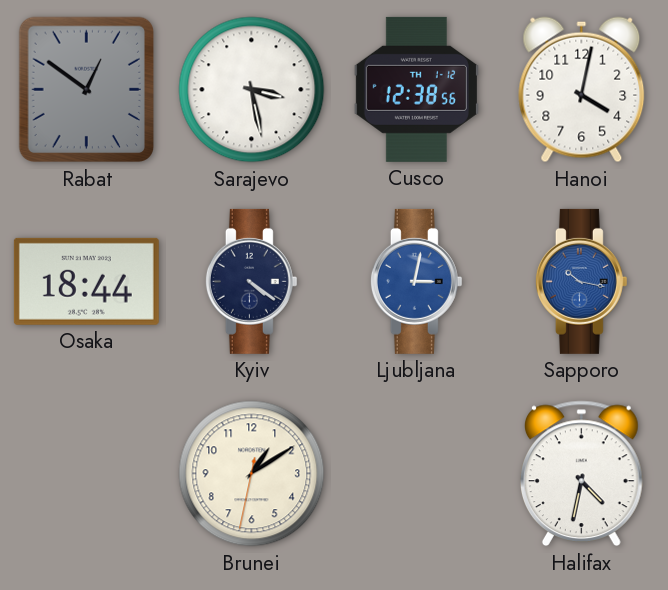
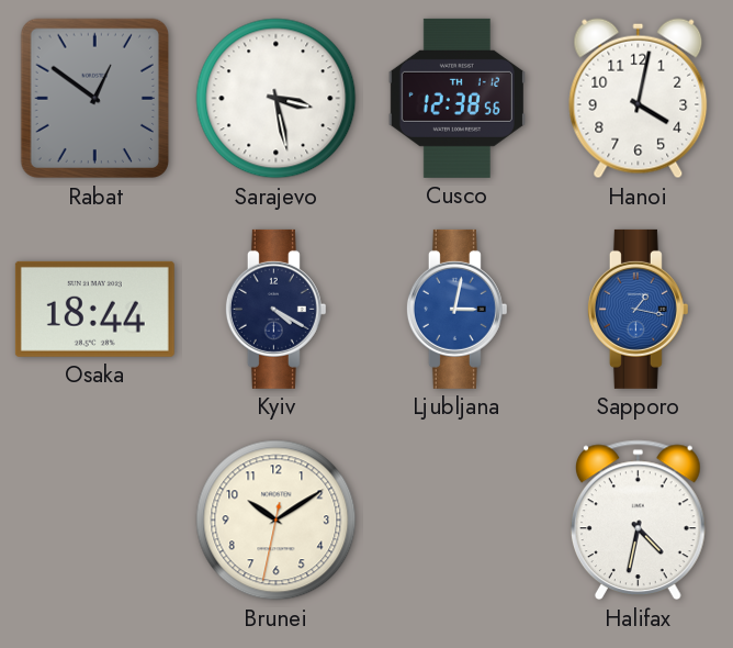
Kyiv: 4:21 -> 4:20
Sapporo: 10:17 -> 1:17
Brunei: 1:09 -> 10:09
